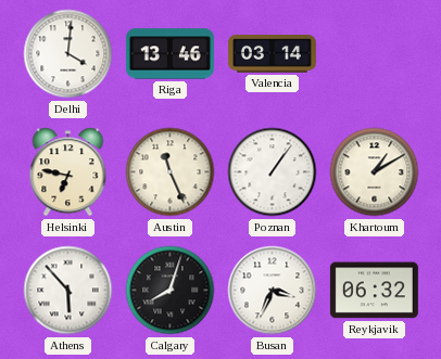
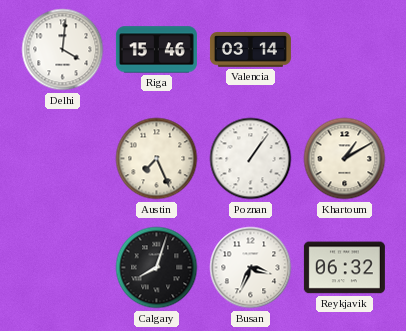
Riga: 13:46 -> 15:46
Helsinki: 6:47 -> none
Austin: 11:26 -> 7:26
Athens: 5:53 -> none
